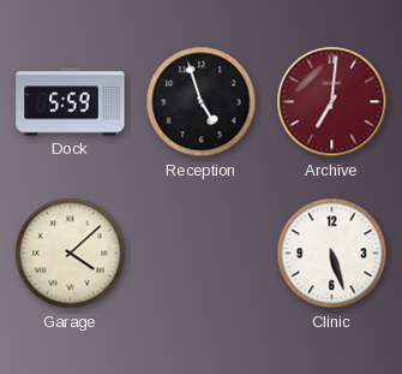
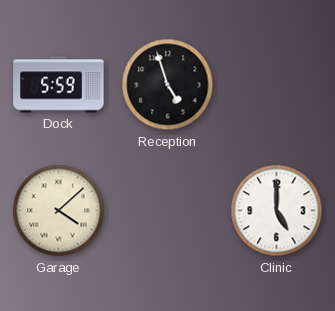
Archive: 7:01 -> none
Clinic: 5:27 -> 5:00
